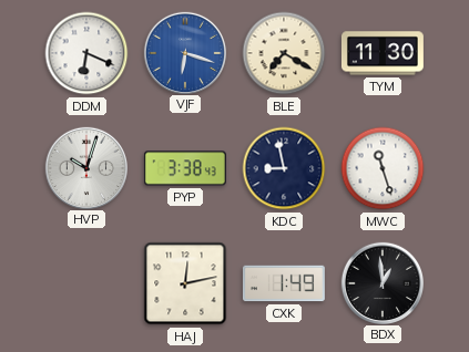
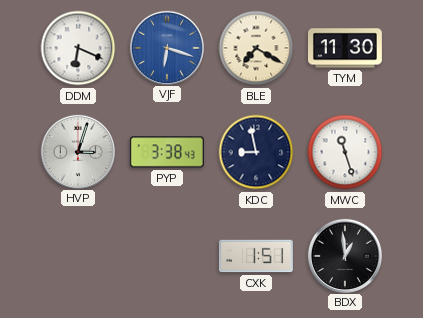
HVP: 10:03 -> 3:03
HAJ: 12:13 -> none
CXK: 1:49 -> 1:51
